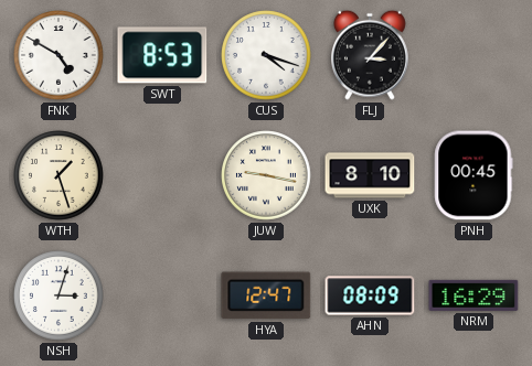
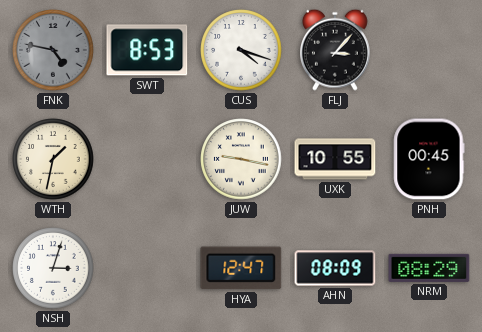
FNK: 4:50 -> 4:47
FNK dial: white -> grey
WTH: 1:27 -> 1:32
UXK: 8:10 -> 10:55
NRM: 16:29 -> 08:29
